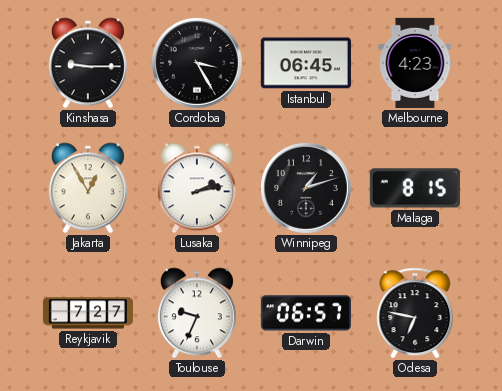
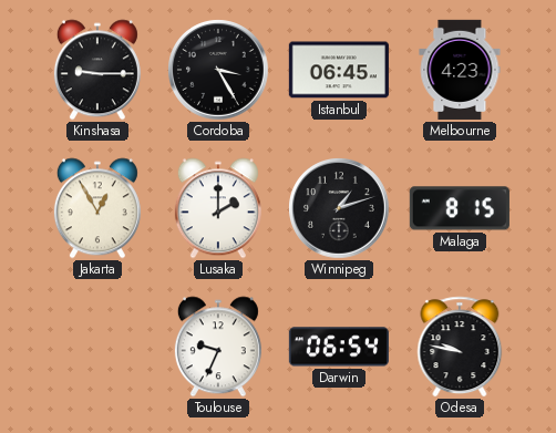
Lusaka: 2:13 -> 2:00
Reykjavik: 7:27 -> none
Darwin: 06:57 -> 06:54
Odesa: 6:47 -> 9:47
